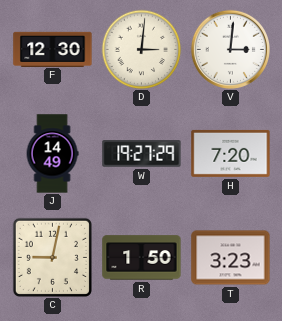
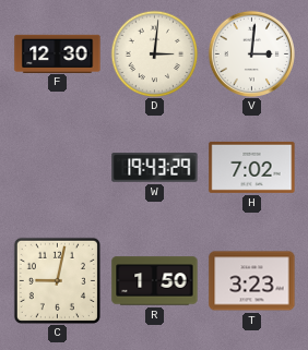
J: 14:49 -> none
W: 19:27 -> 19:43
H: 7:20 -> 7:02
